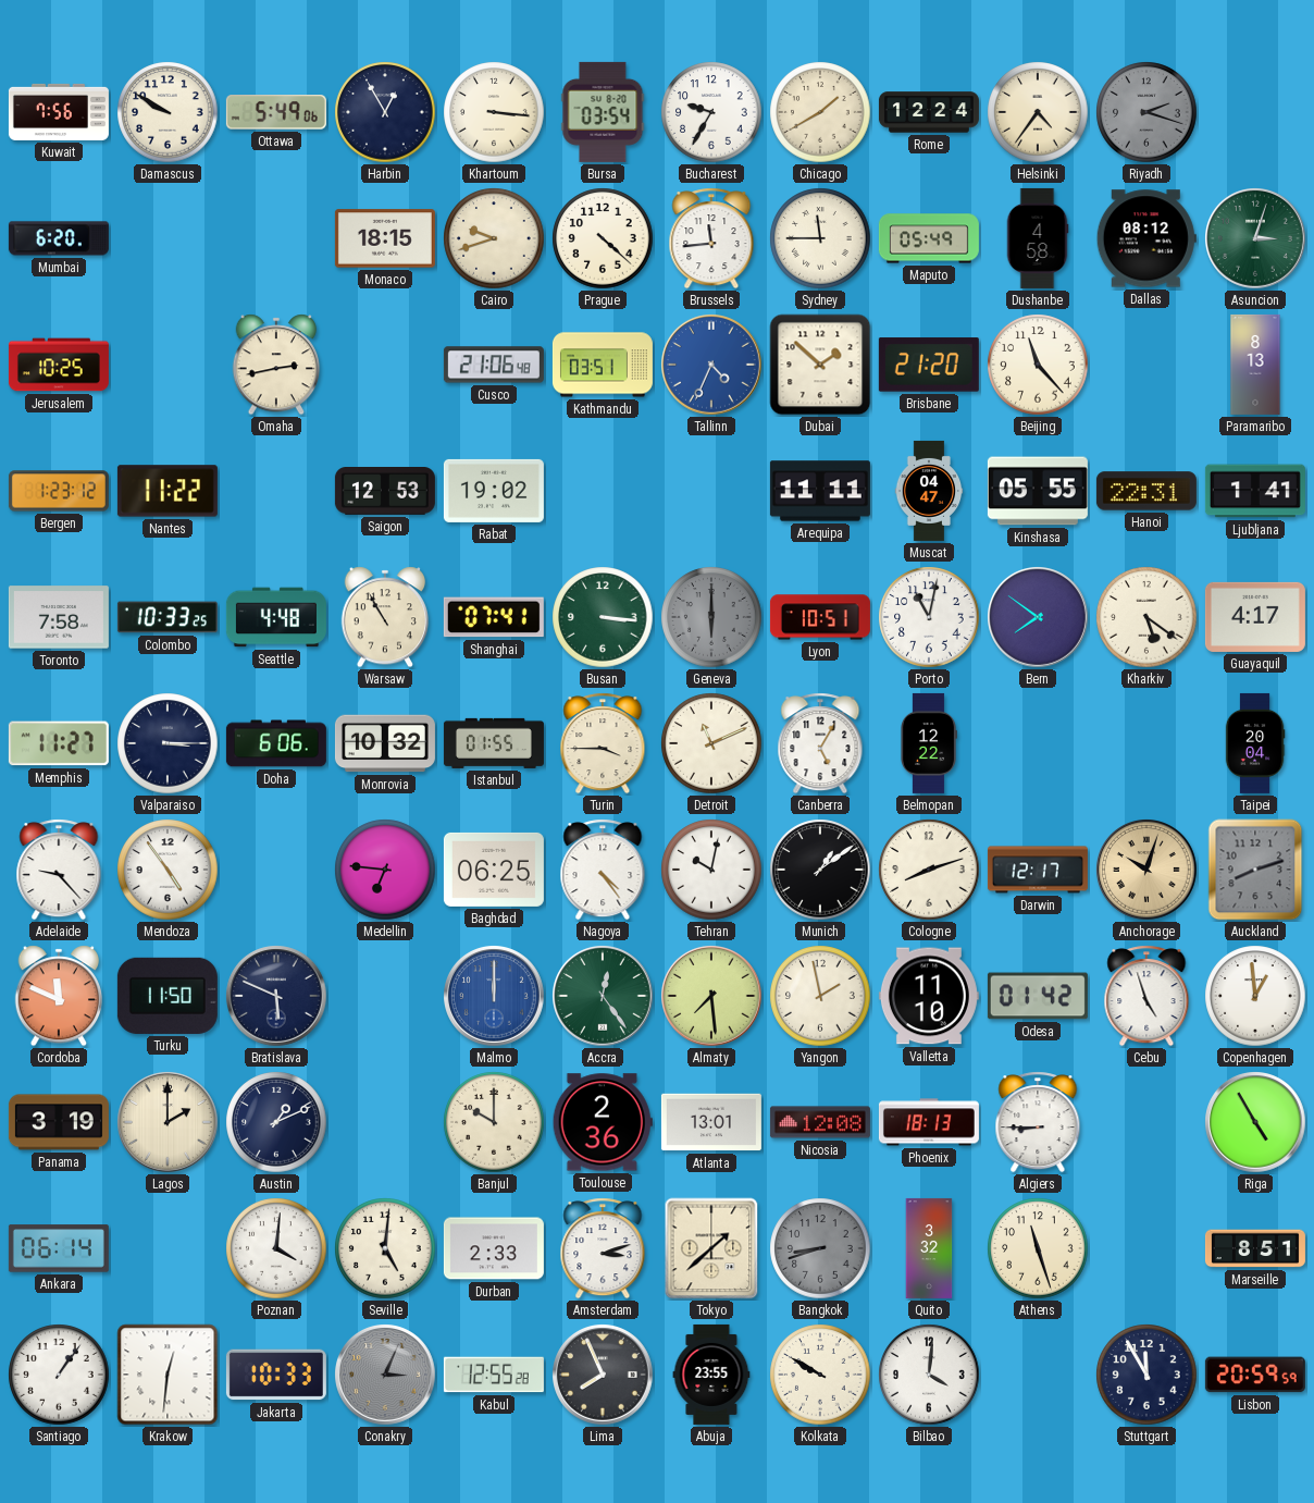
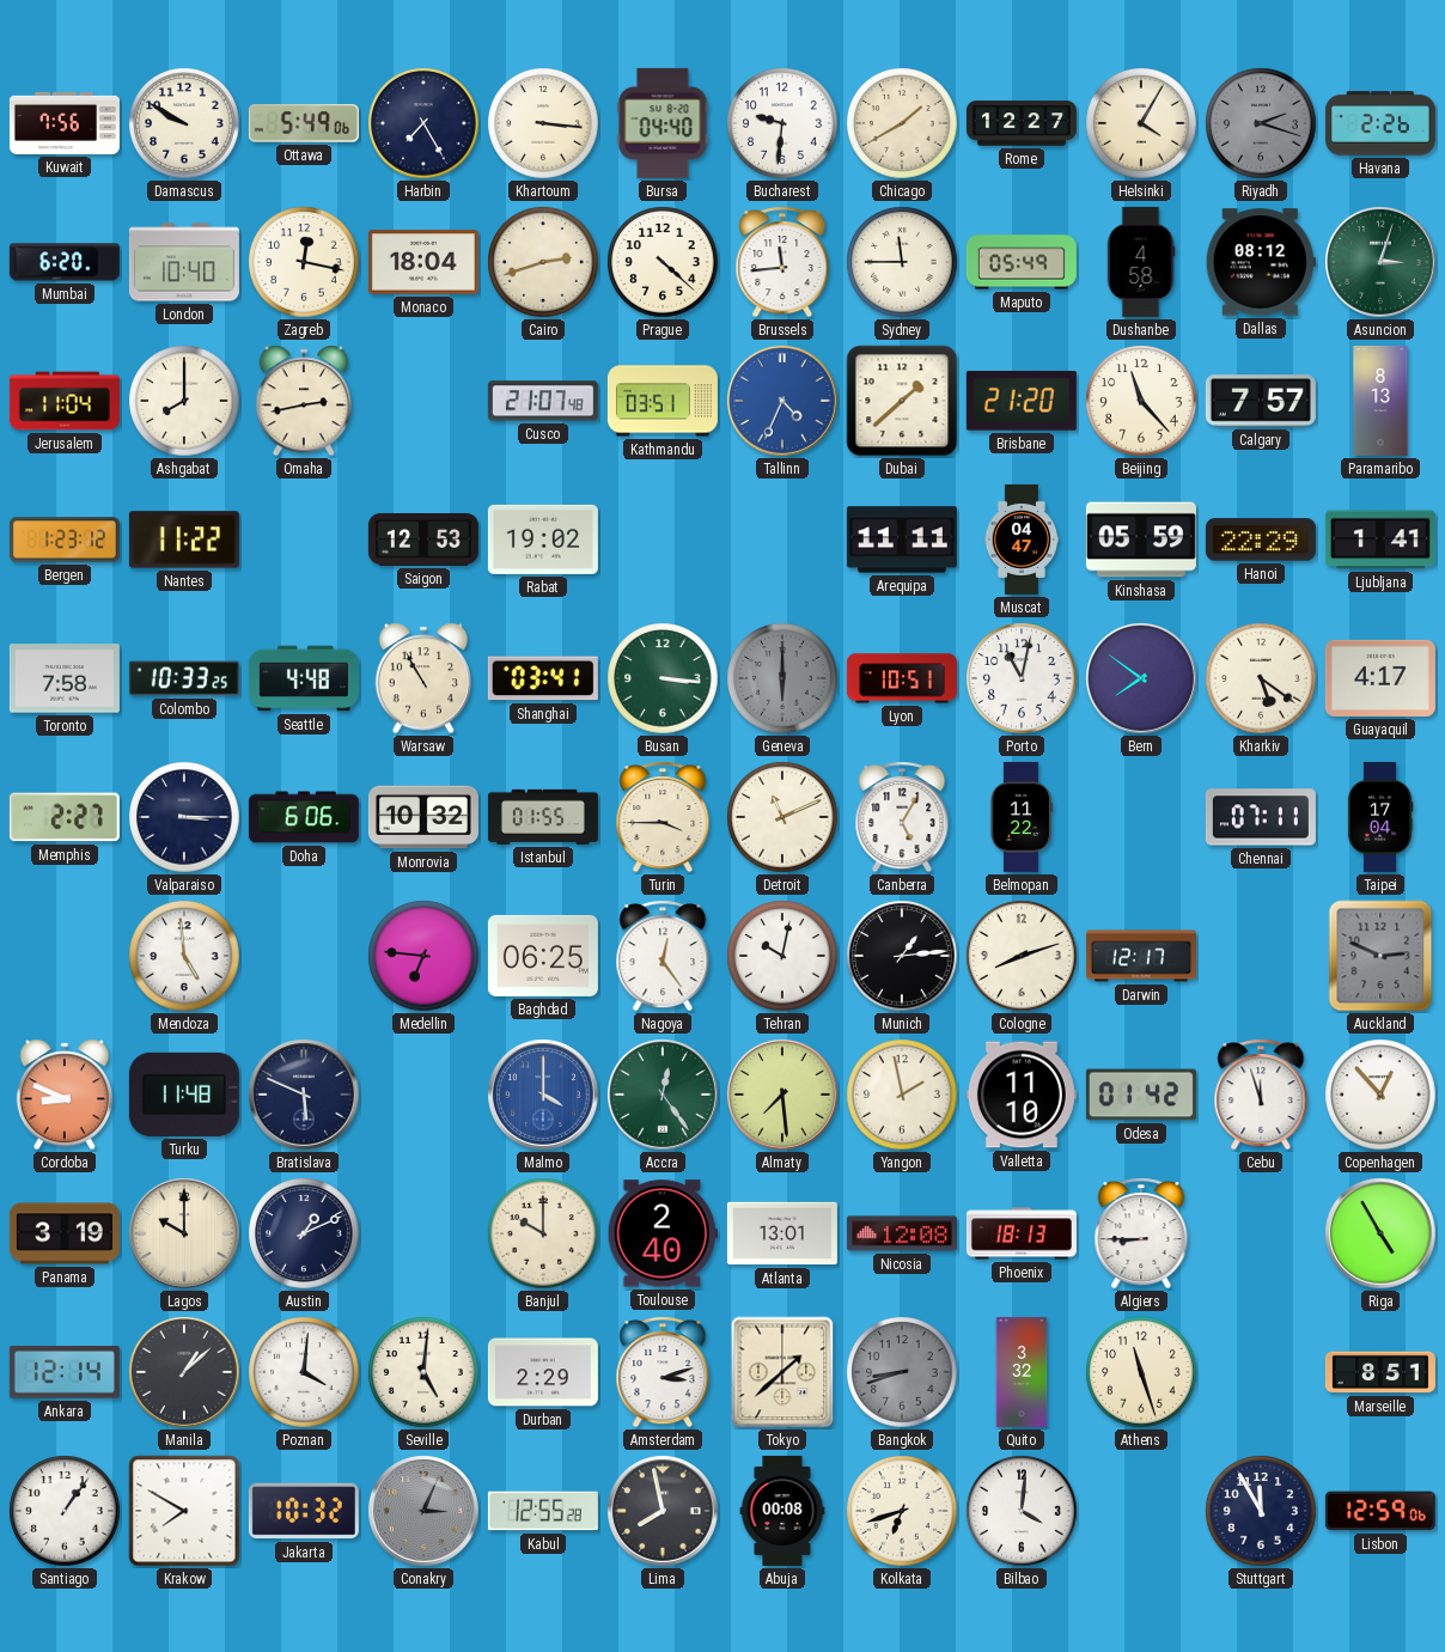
Harbin: 12:55 -> 7:25
Bursa: 03:54 -> 04:40
Bucharest: 9:35 -> 9:31
Rome: 12:24 -> 12:27
Helsinki: 4:36 -> 4:05
Havana: none -> 2:26
London: none -> 10:40
Zagreb: none -> 12:17
Monaco: 18:15 -> 18:04
Cairo: 9:42 -> 2:42
Jerusalem: 10:25 -> 11:04
Ashgabat: none -> 8:00
Cusco: 21:06 -> 21:07
Dubai: 1:52 -> 1:38
Calgary: none -> 7:57
Kinshasa: 05:55 -> 05:59
Hanoi: 22:31 -> 22:29
Shanghai: 07:41 -> 03:41
Memphis: 11:27 -> 2:27
Belmopan: 12:22 -> 11:22
Chennai: none -> 07:11
Taipei: 20:04 -> 17:04
Adelaide: 9:23 -> none
Mendoza: 4:54 -> 4:59
Nagoya: 4:24 -> 12:24
Munich: 1:09 -> 1:14
Anchorage: 10:03 -> none
Auckland: 8:12 -> 2:49
Cordoba: 11:49 -> 8:49
Turku: 11:50 -> 11:48
Malmo: 12:00 -> 4:00
Cebu: 4:57 -> 11:57
Copenhagen: 12:59 -> 12:53
Lagos: 2:00 -> 10:00
Toulouse: 2:36 -> 2:40
Ankara: 06:14 -> 12:14
Manila: none -> 1:08
Durban: 2:33 -> 2:29
Krakow: 12:31 -> 7:50
Jakarta: 10:33 -> 10:32
Lima: 7:56 -> 7:58
Abuja: 23:55 -> 00:08
Kolkata: 9:50 -> 6:42
Lisbon: 20:59 -> 12:59
